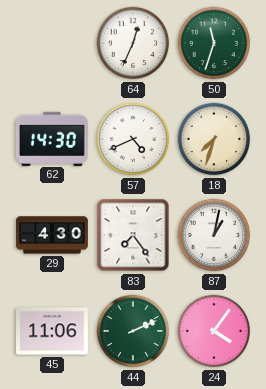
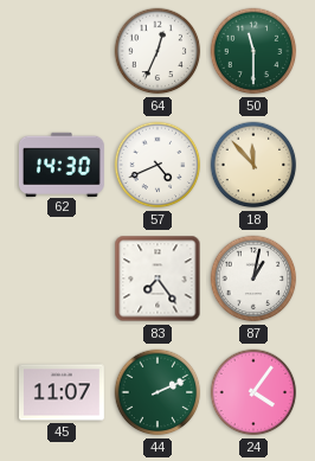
50: 11:33 -> 11:30
18: 7:33 -> 11:53
29: 4:30 -> none
45: 11:06 -> 11:07
